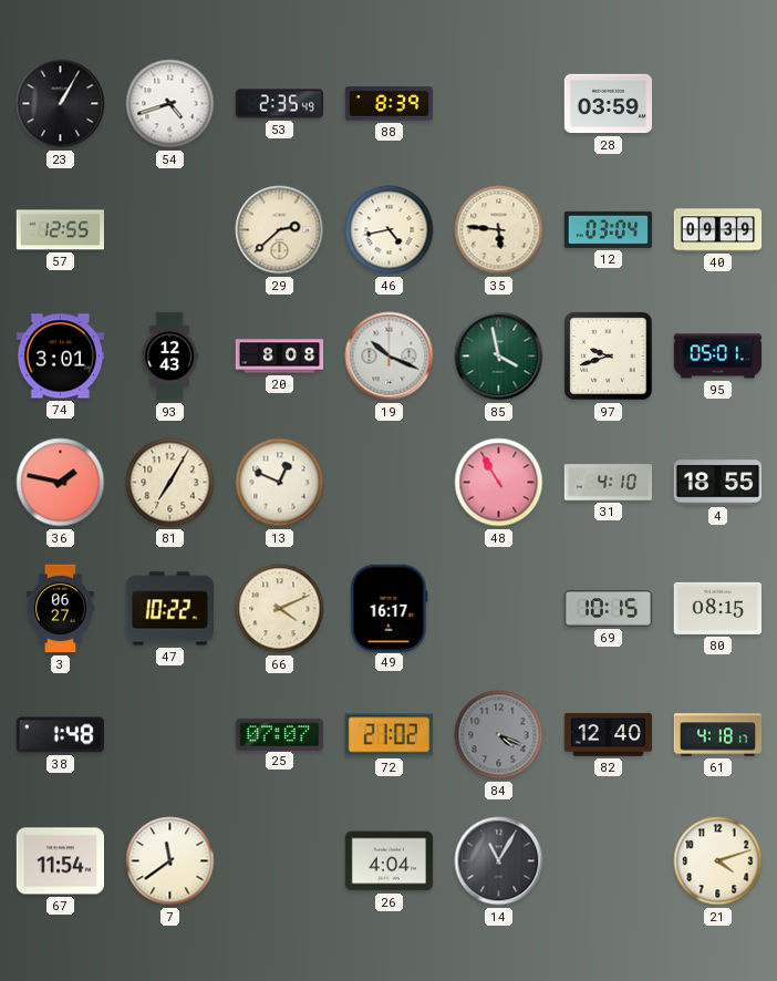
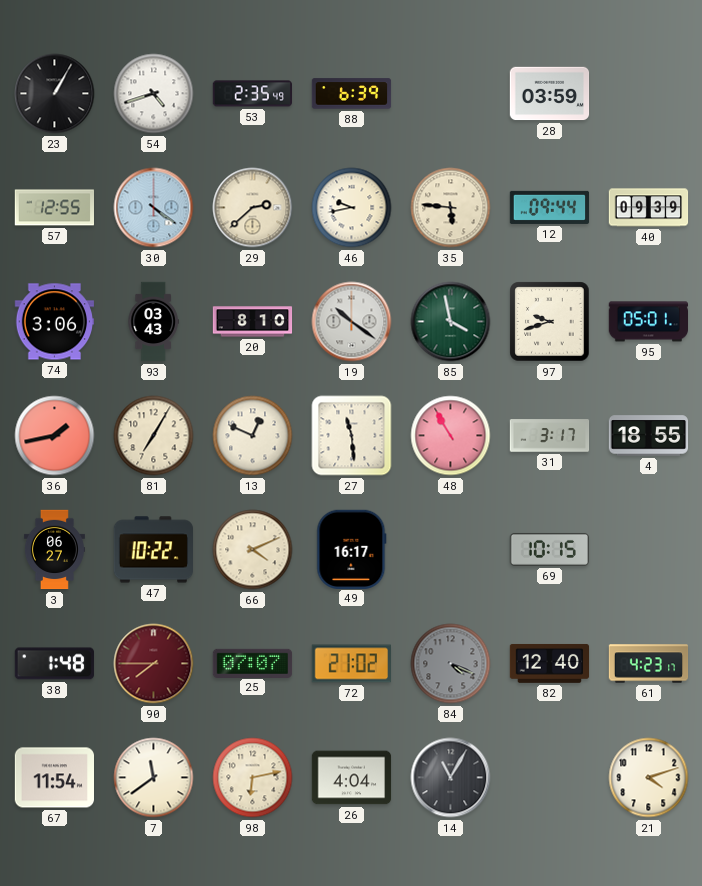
88: 8:39 -> 6:39
30: none -> 4:21
46: 4:43 -> 9:43
12: 03:04 -> 09:44
74: 3:01 -> 3:06
93: 12:43 -> 03:43
20: 8:08 -> 8:10
19: 10:19 -> 10:21
36: 1:47 -> 1:43
27: none -> 11:29
31: 4:10 -> 3:17
80: 08:15 -> none
90: none -> 7:45
61: 4:18 -> 4:23
98: none -> 6:13
